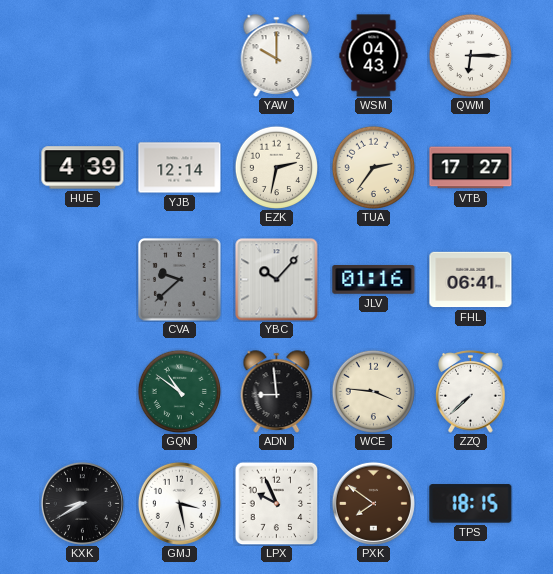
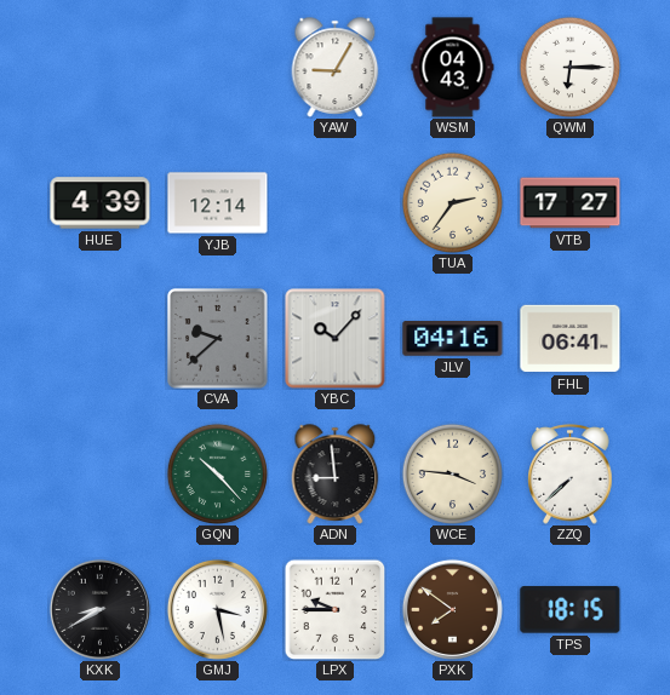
YAW: 10:00 -> 9:05
EZK: 2:32 -> none
JLV: 01:16 -> 04:16
GQN: 10:51 -> 10:23
LPX: 9:56 -> 9:45
